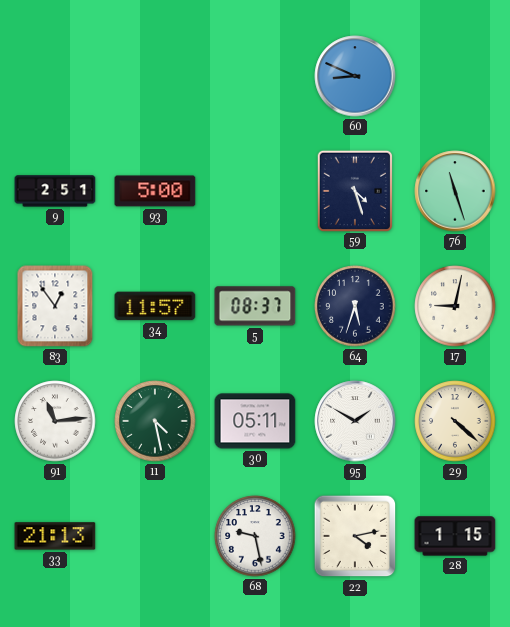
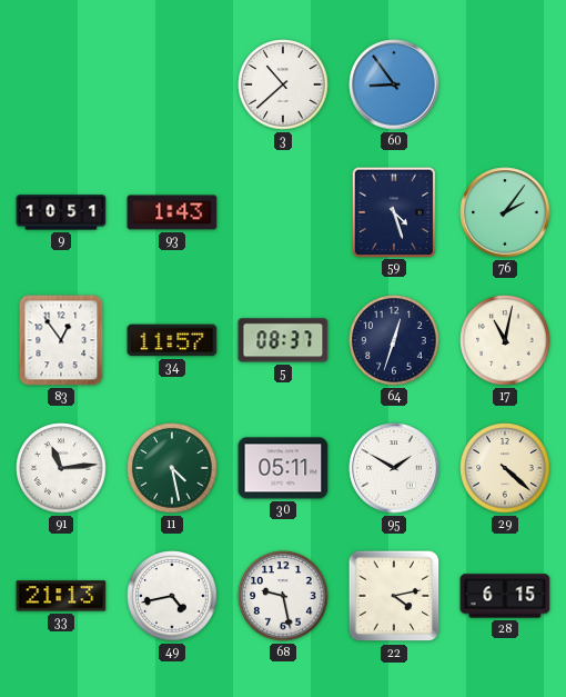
3: none -> 10:38
60: 8:49 -> 8:54
9: 2:51 -> 10:51
93: 5:00 -> 1:43
76: 11:27 -> 2:06
64: 5:33 -> 12:33
17: 9:02 -> 11:02
49: none -> 4:43
28: 1:15 -> 6:15
